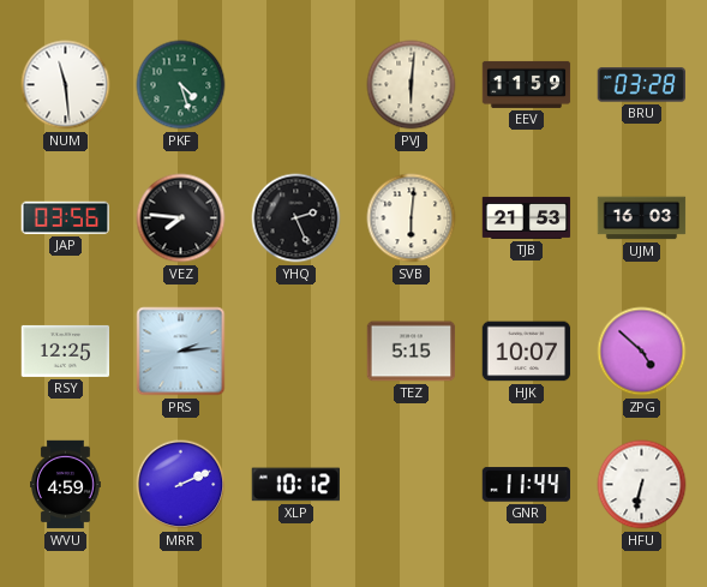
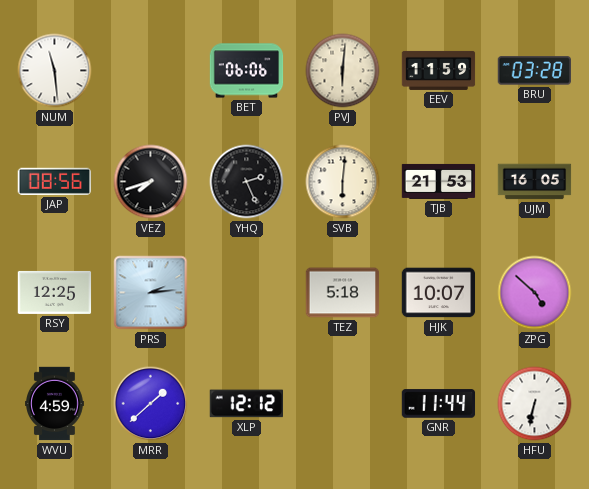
PKF: 4:27 -> none
BET: none -> 06:06
JAP: 03:56 -> 08:56
VEZ: 7:46 -> 7:42
UJM: 16:03 -> 16:05
TEZ: 5:15 -> 5:18
MRR: 2:11 -> 1:38
XLP: 10:12 -> 12:12
